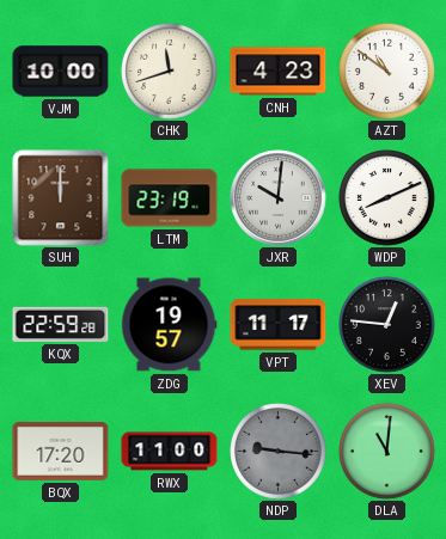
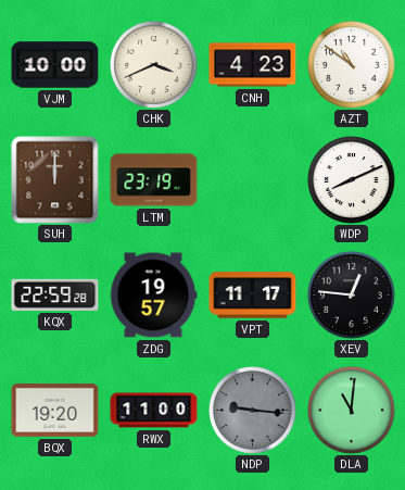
CHK: 11:42 -> 3:41
JXR: 10:01 -> none
BQX: 17:20 -> 19:20
